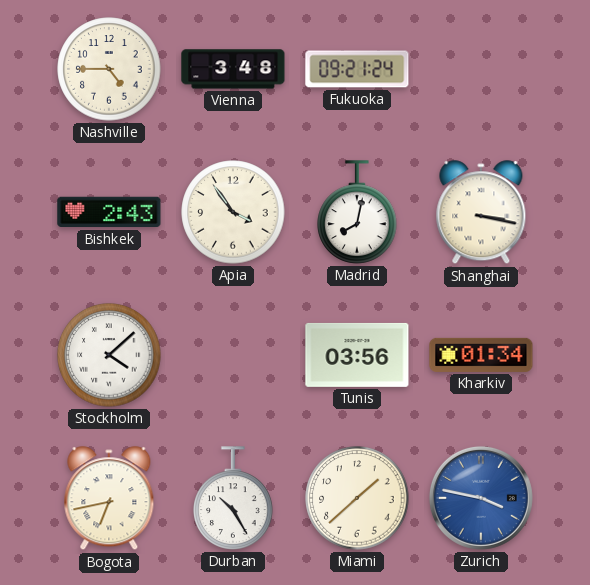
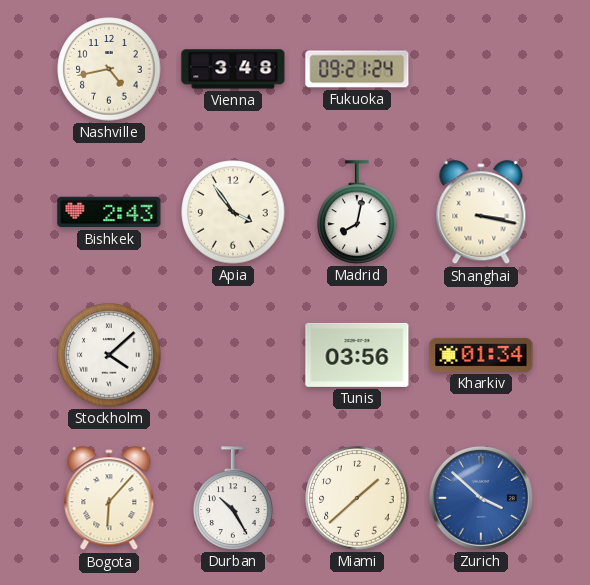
Nashville: 4:45 -> 4:43
Bogota: 6:43 -> 6:07
Zurich: 3:47 -> 3:52
